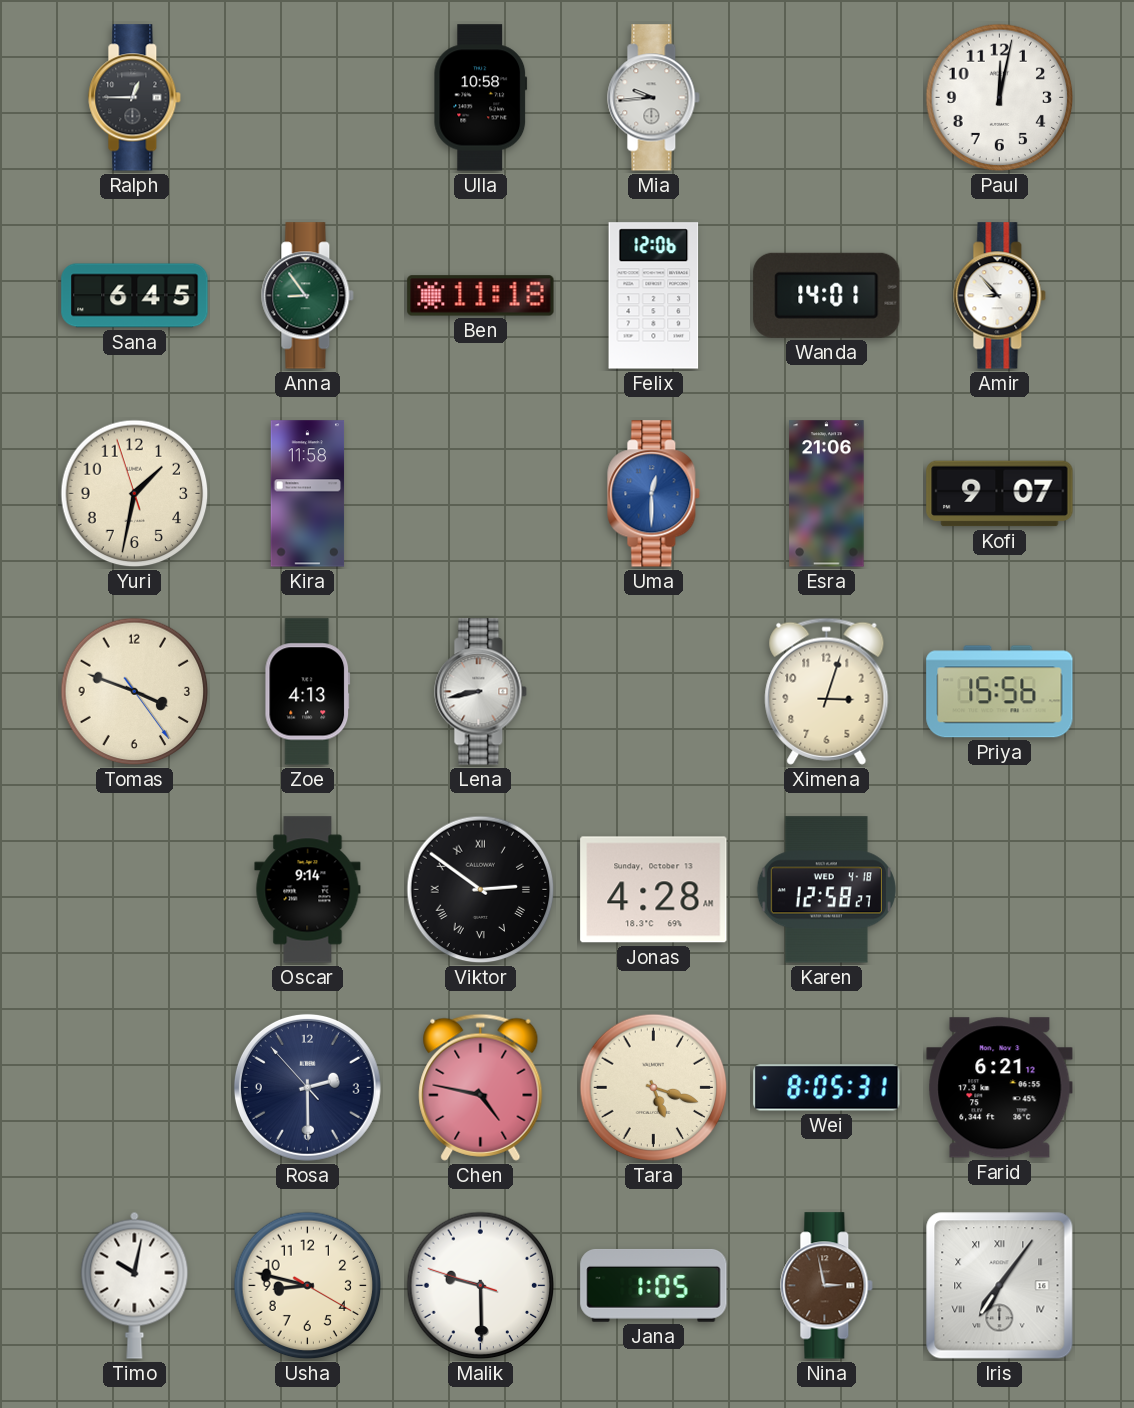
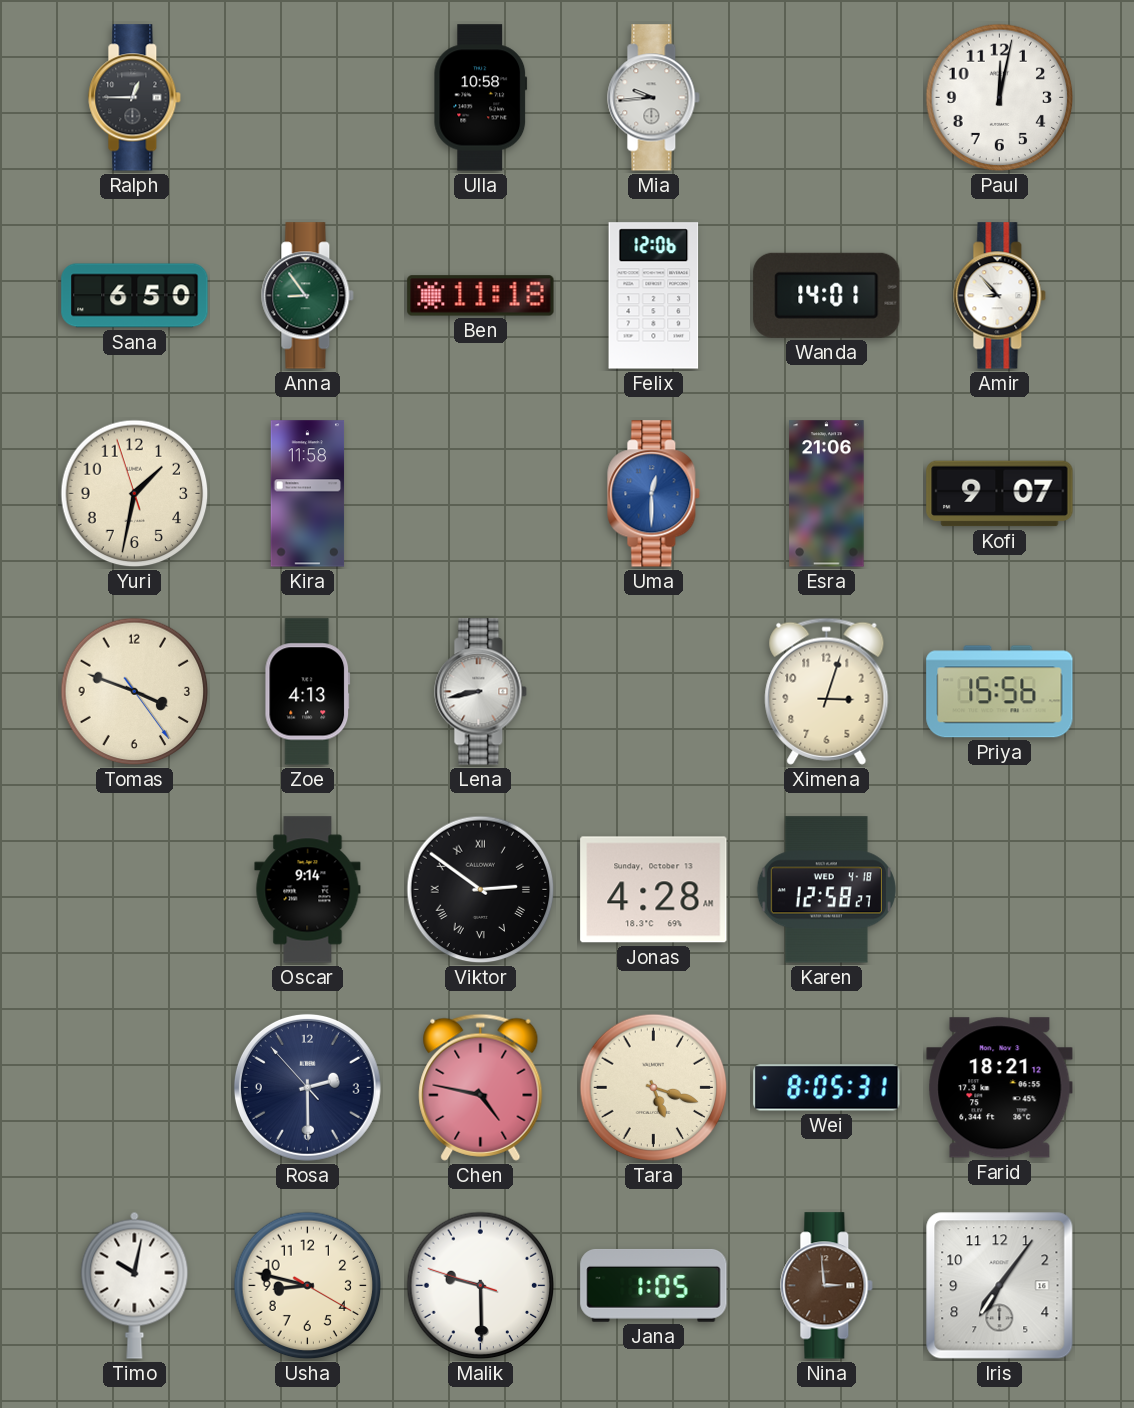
Sana: 6:45 -> 6:50
Farid: 6:21 -> 18:21
Nina: 2:58 -> 2:59
Iris numerals: Roman -> Arabic
